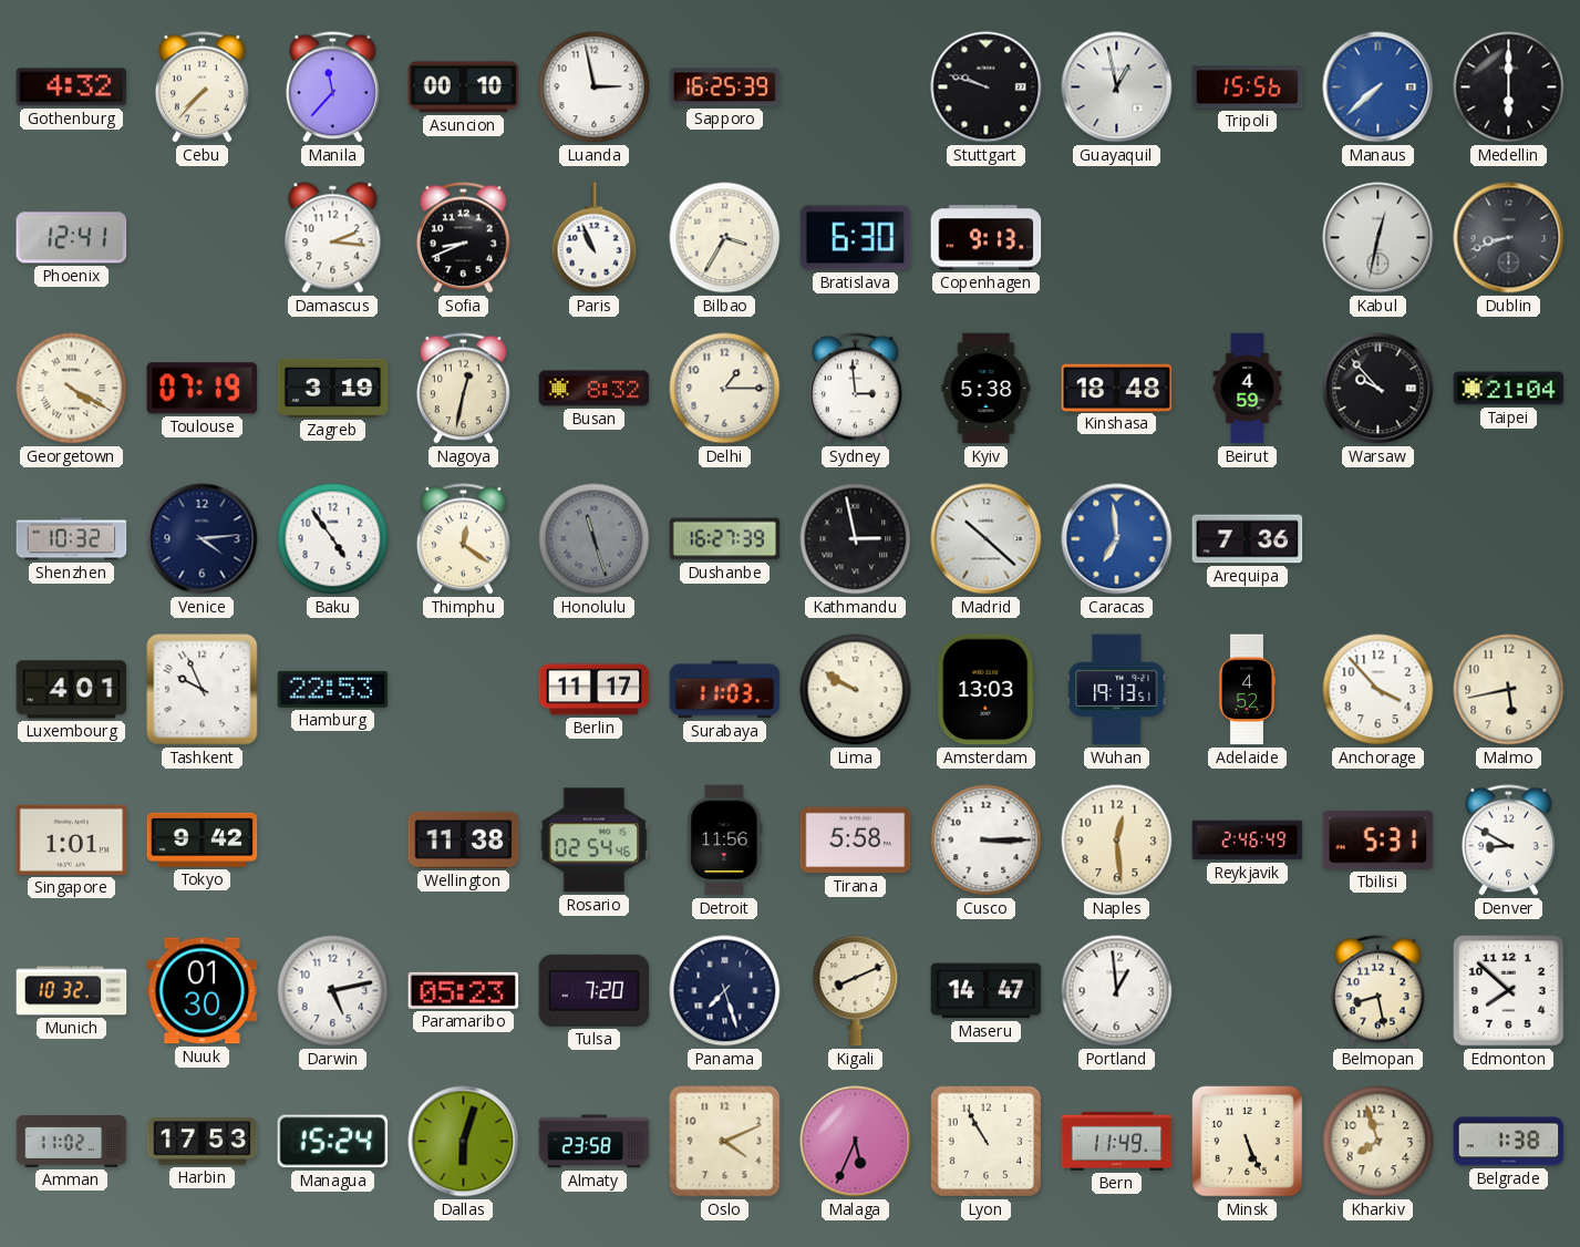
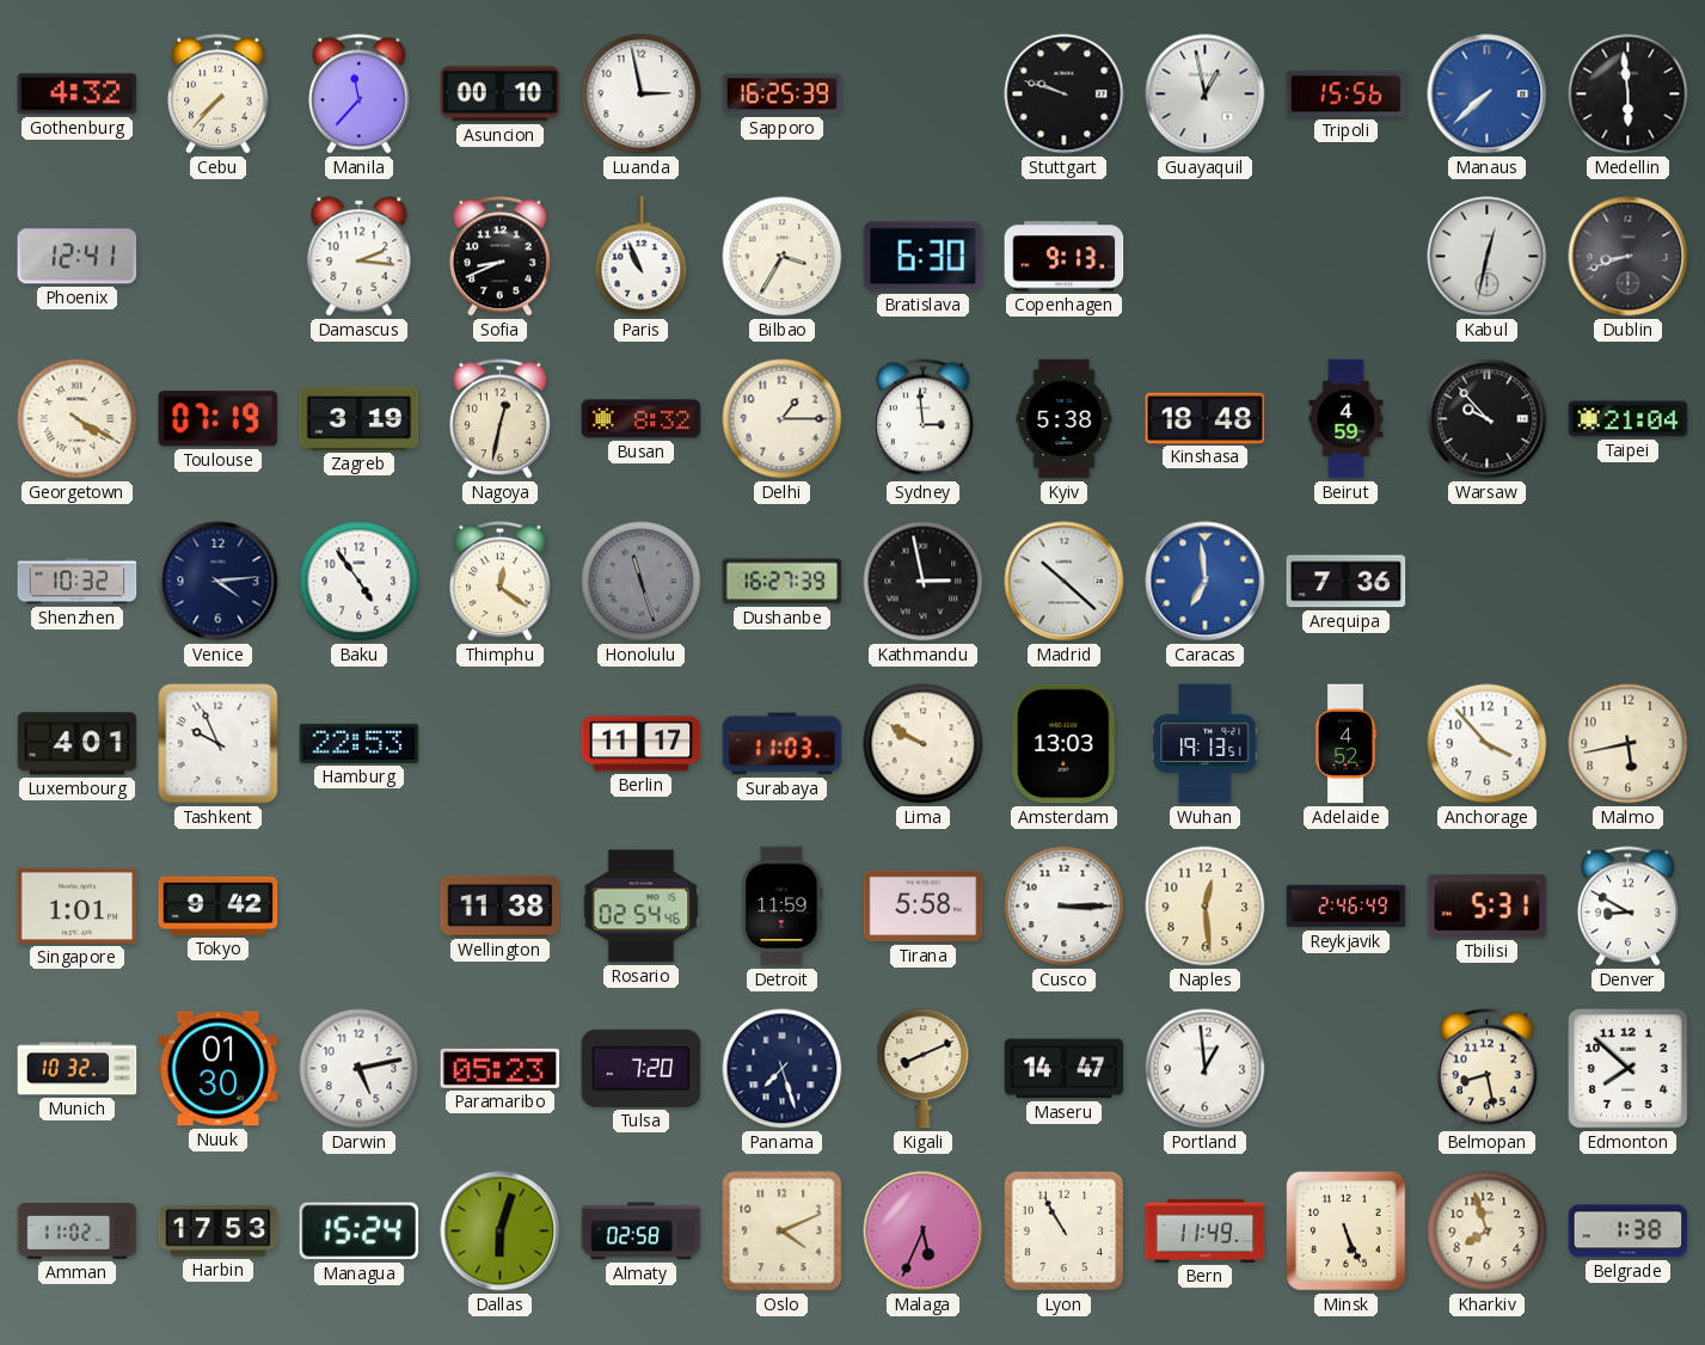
Medellin: 6:00 -> 5:59
Detroit: 11:56 -> 11:59
Almaty: 23:58 -> 02:58
